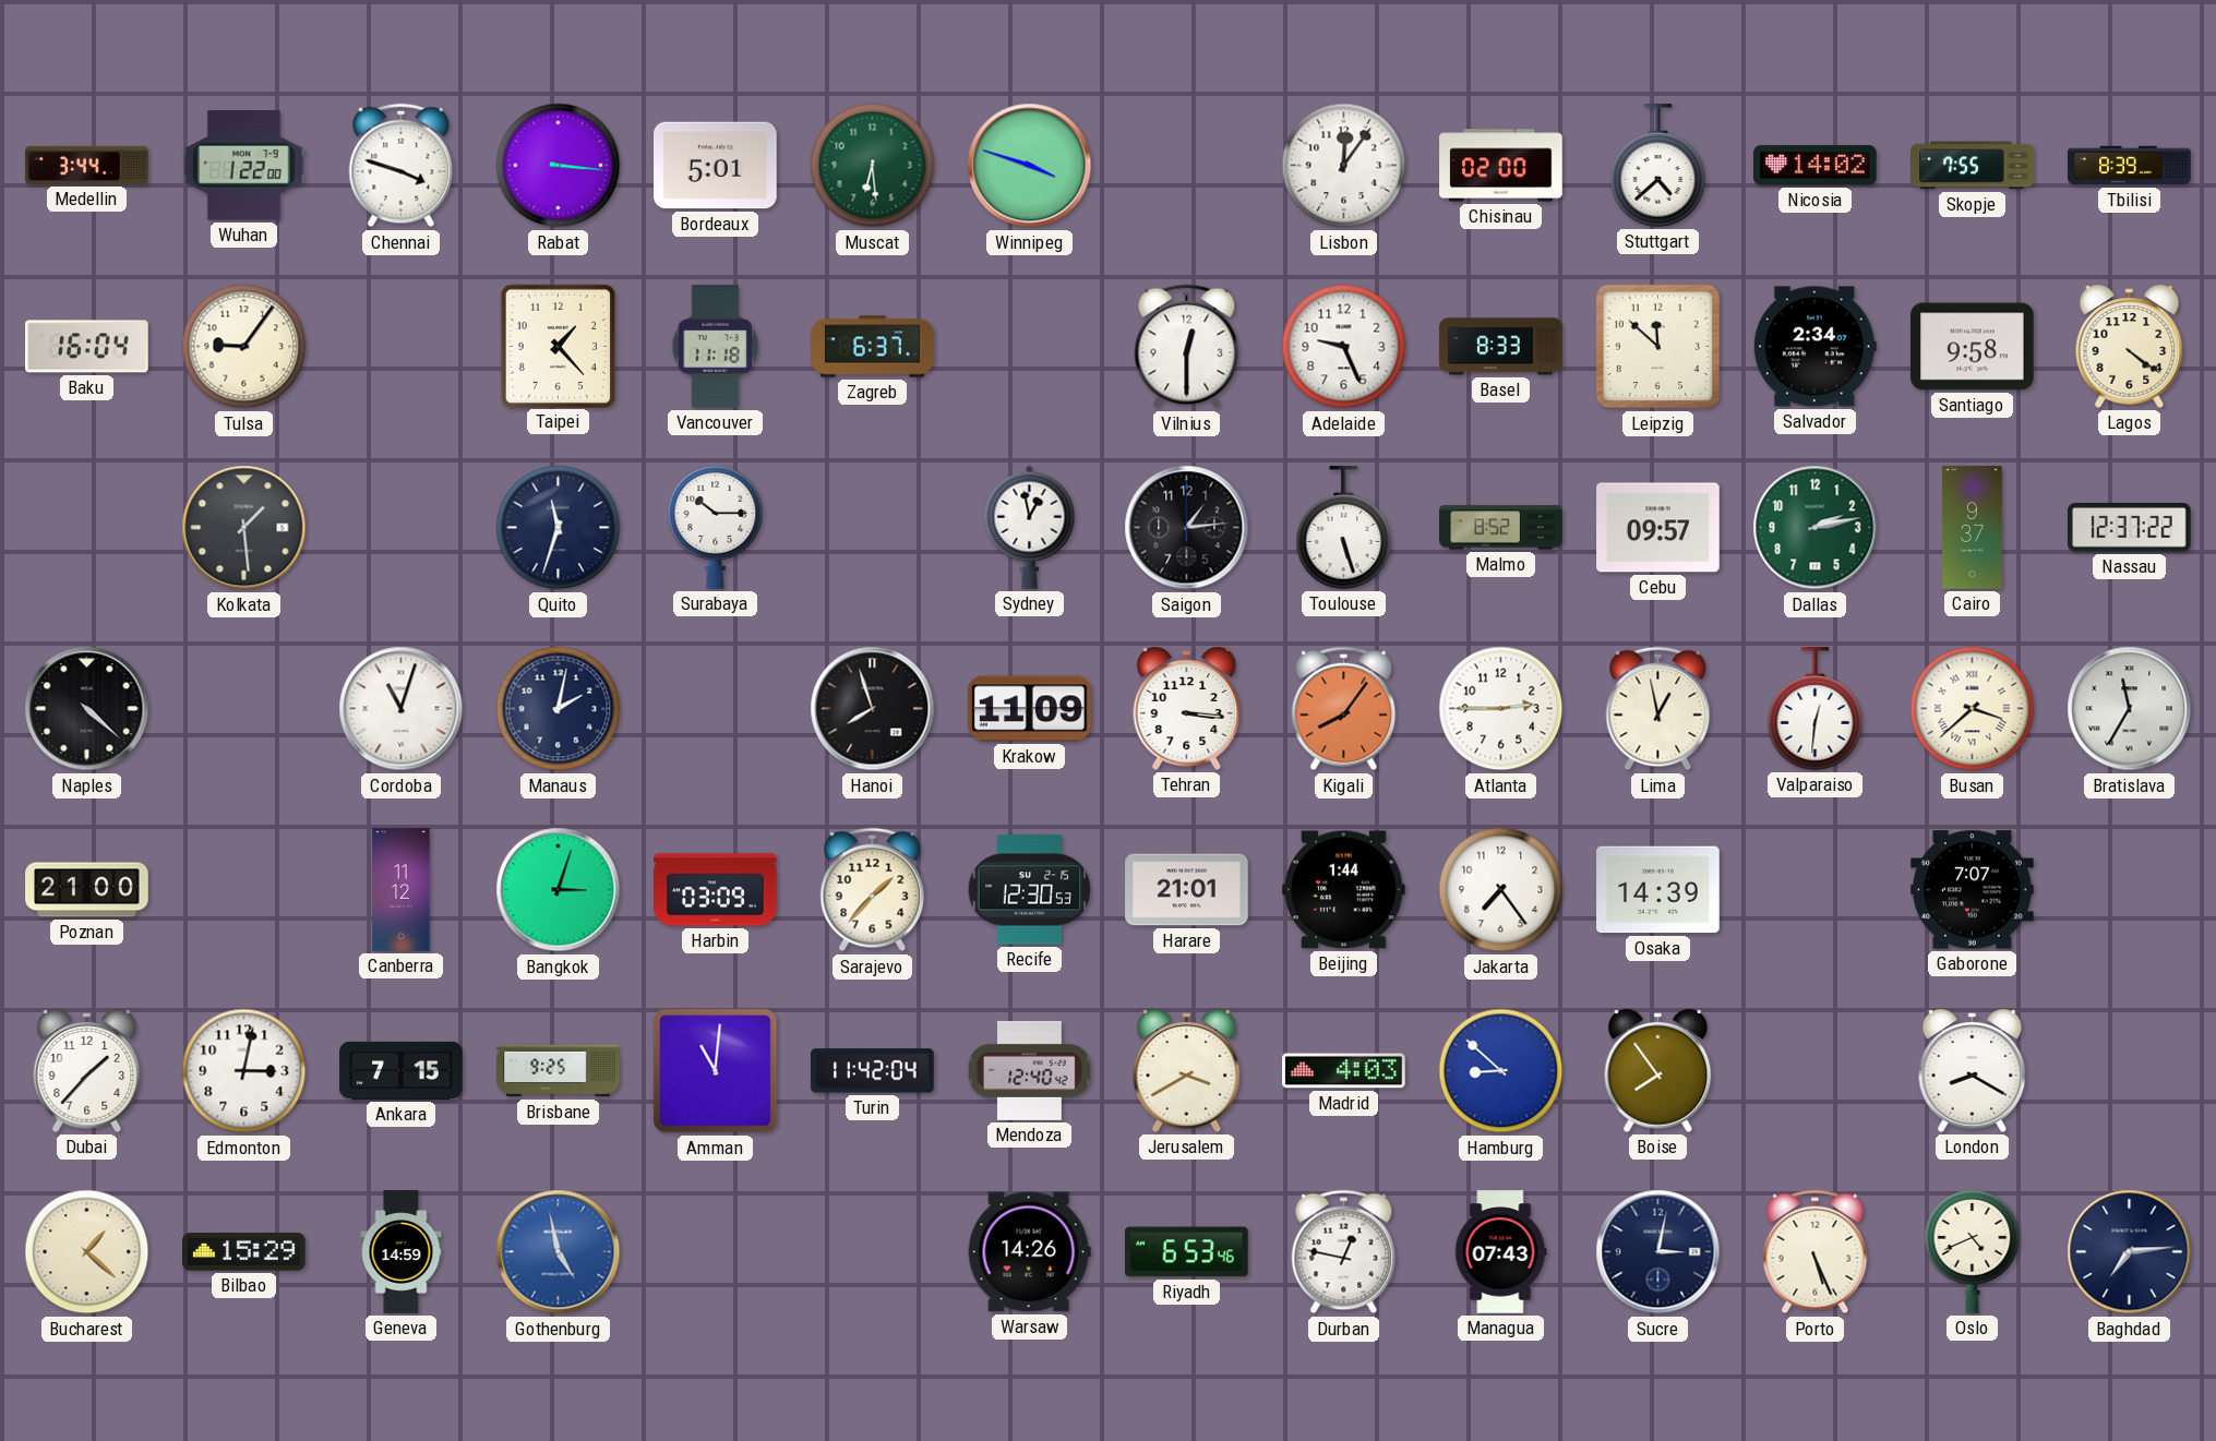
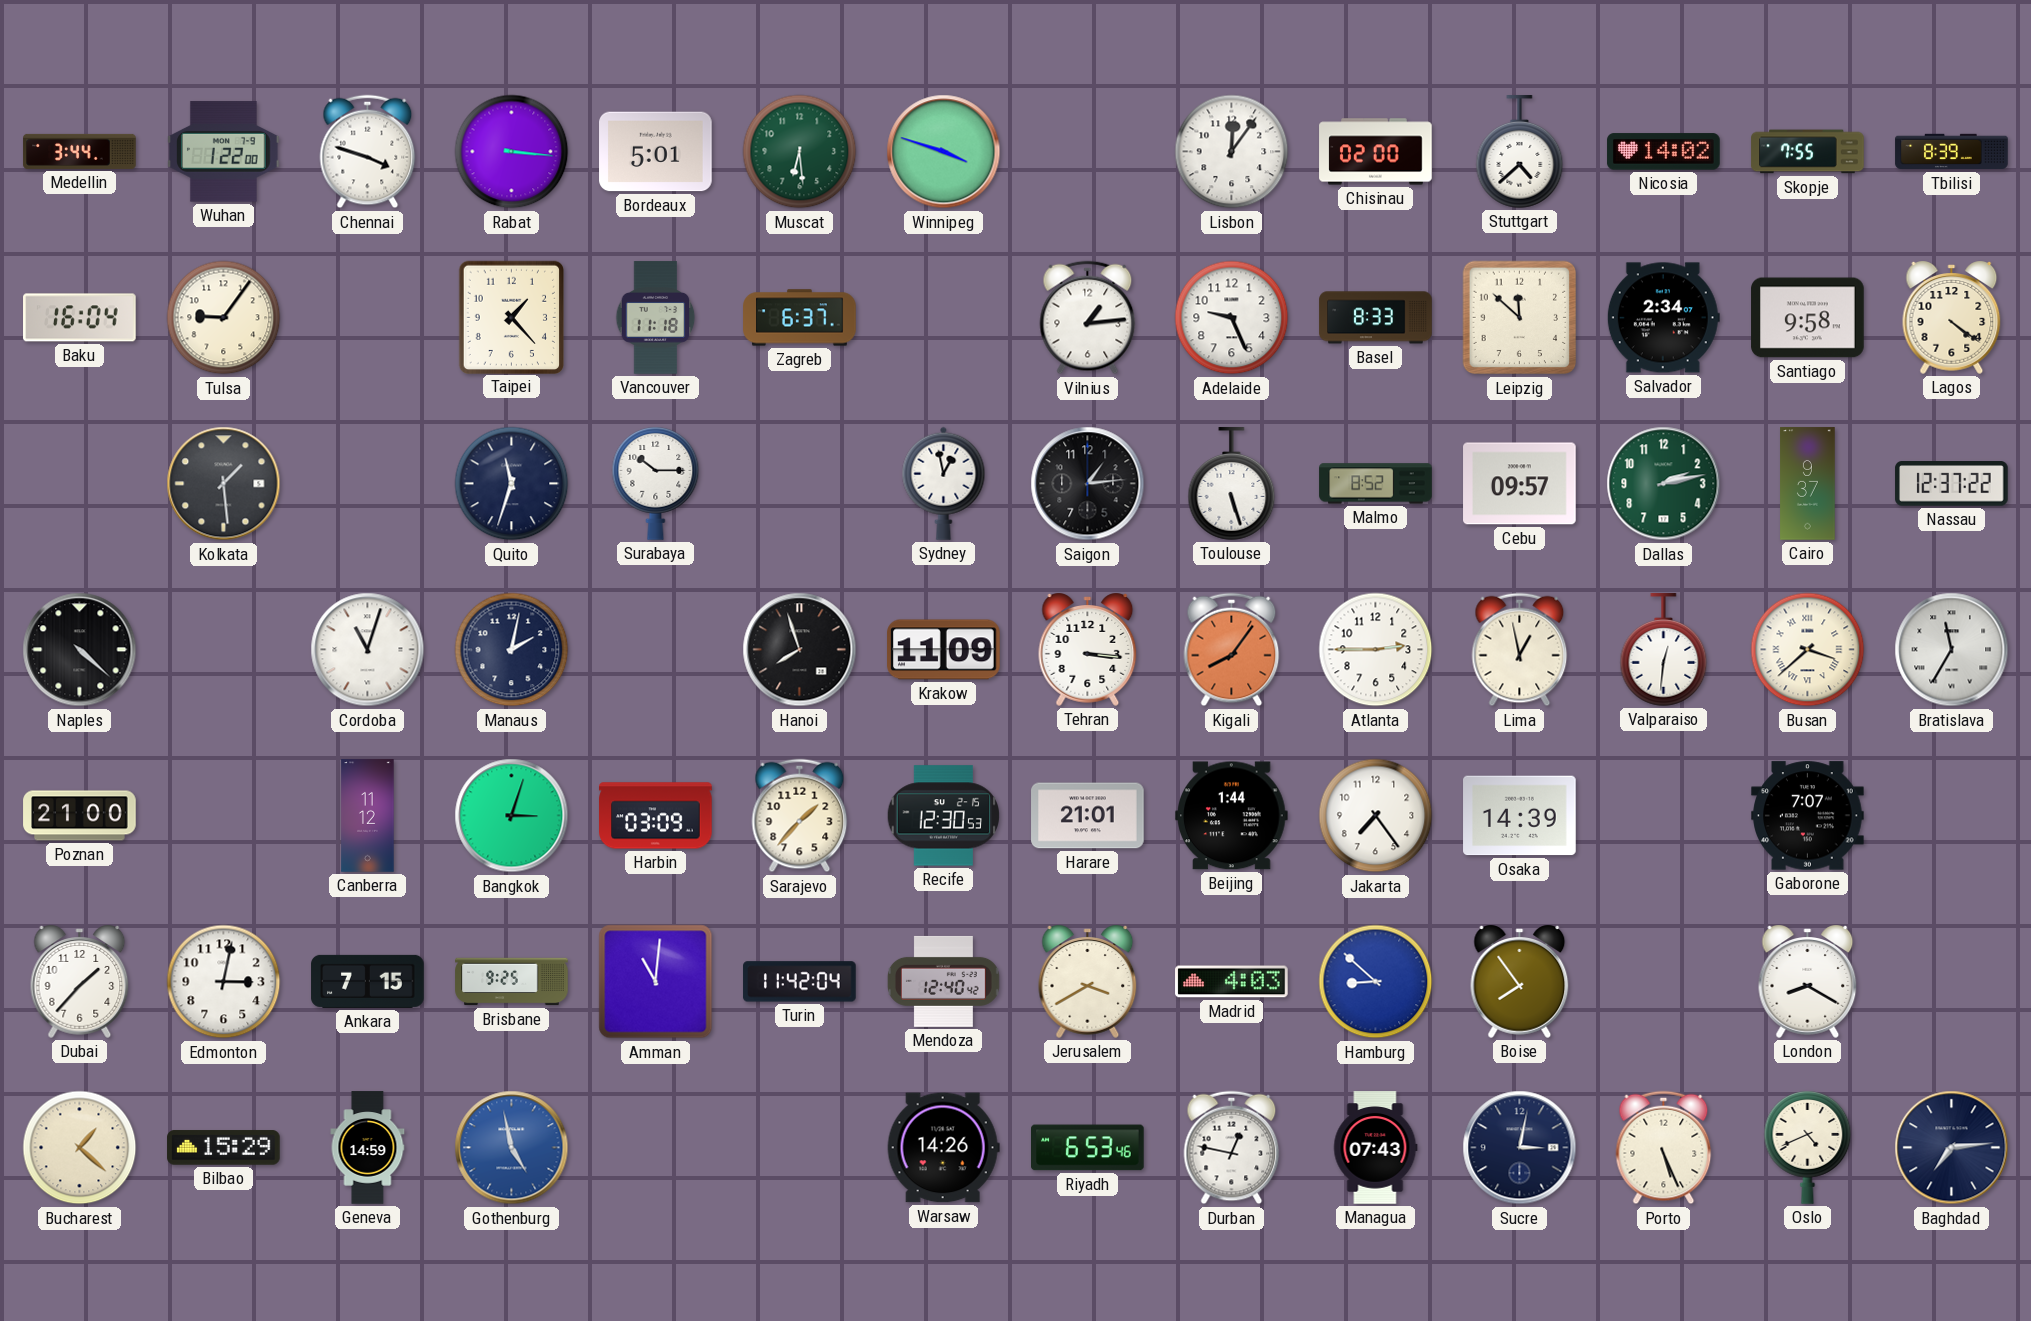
Vilnius: 12:30 -> 1:14
